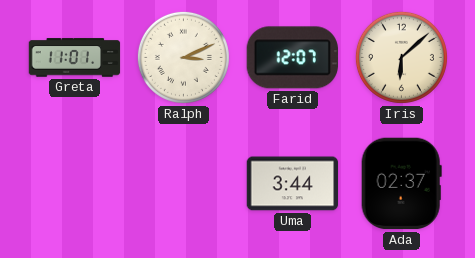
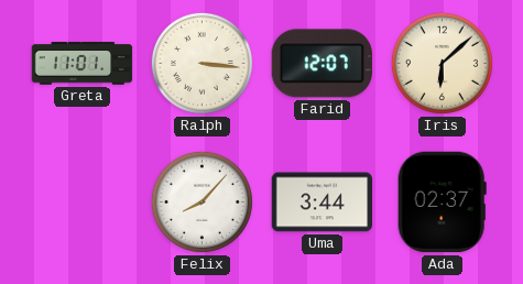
Ralph: 3:11 -> 3:16
Felix: none -> 8:07
